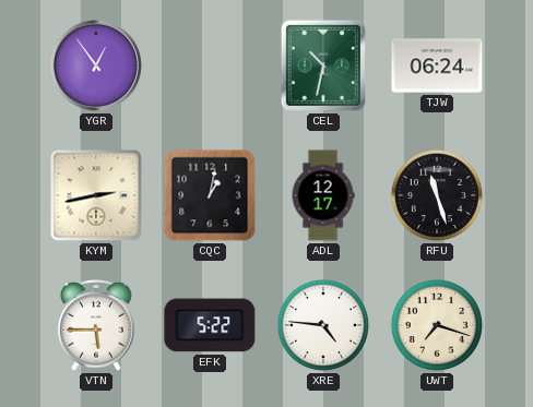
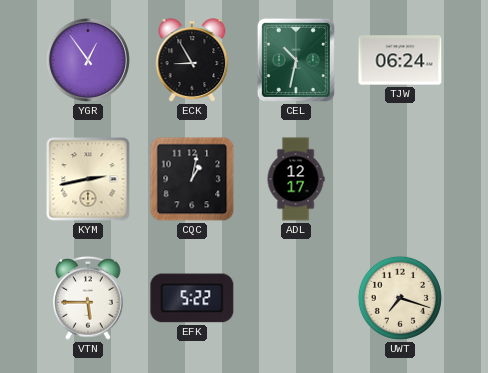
ECK: none -> 8:55
RFU: 11:27 -> none
XRE: 4:46 -> none
